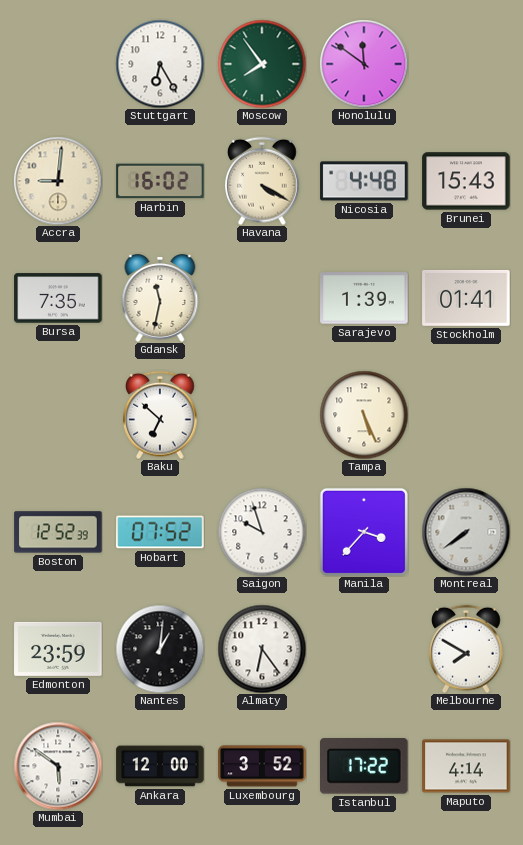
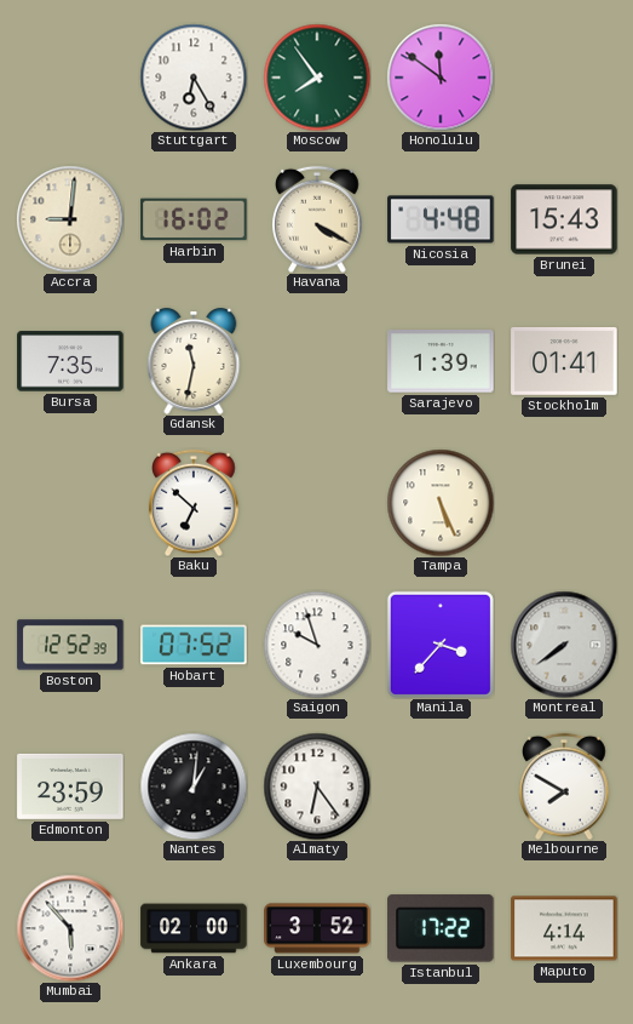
Mumbai: 5:51 -> 5:53
Ankara: 12:00 -> 02:00
